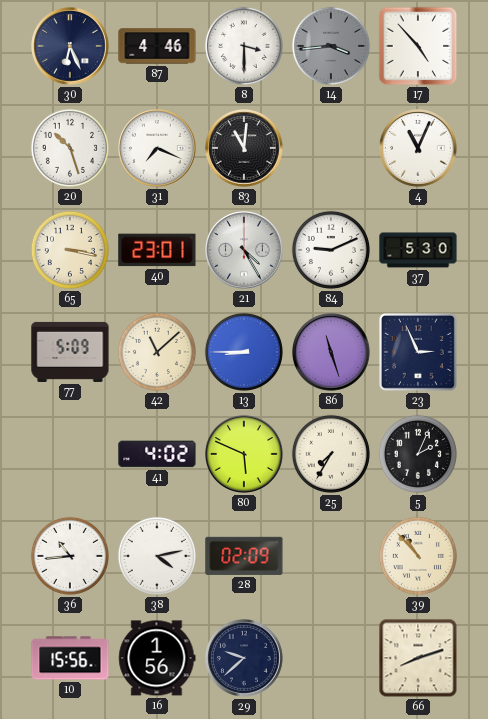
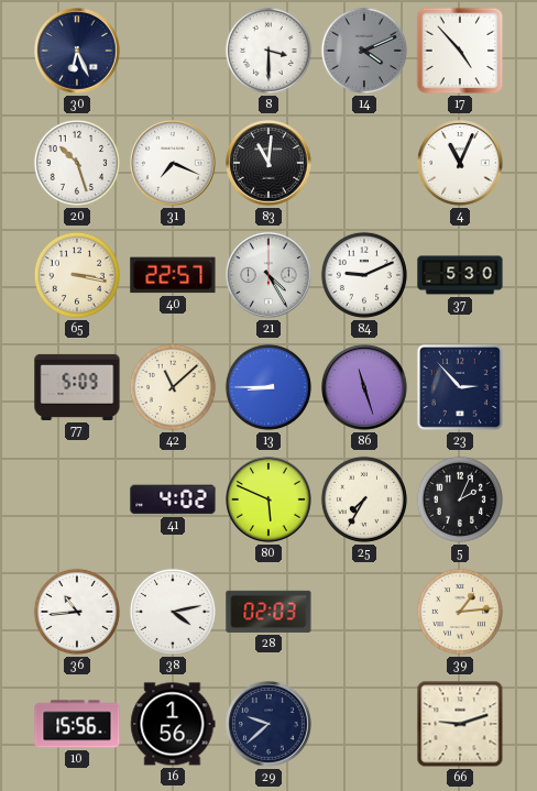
87: 4:46 -> none
14: 3:44 -> 4:11
40: 23:01 -> 22:57
23: 2:56 -> 2:53
28: 02:09 -> 02:03
39: 10:53 -> 1:14
66: 8:12 -> 9:12
